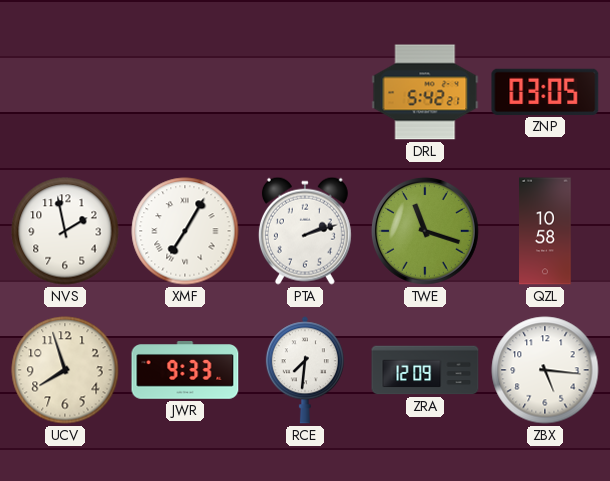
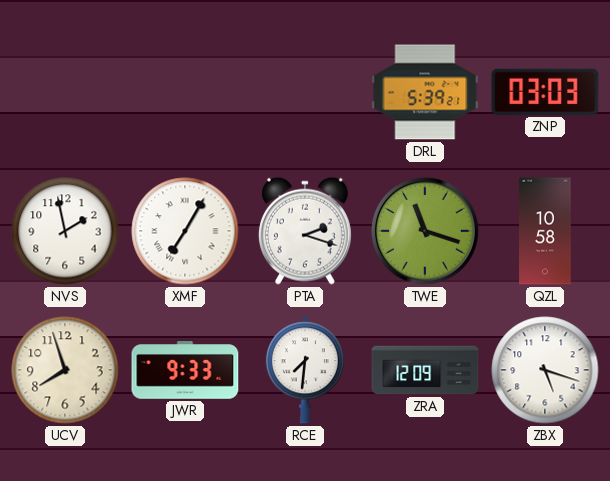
DRL: 5:42 -> 5:39
ZNP: 03:05 -> 03:03
PTA: 2:12 -> 2:18
ZBX: 5:16 -> 5:18
